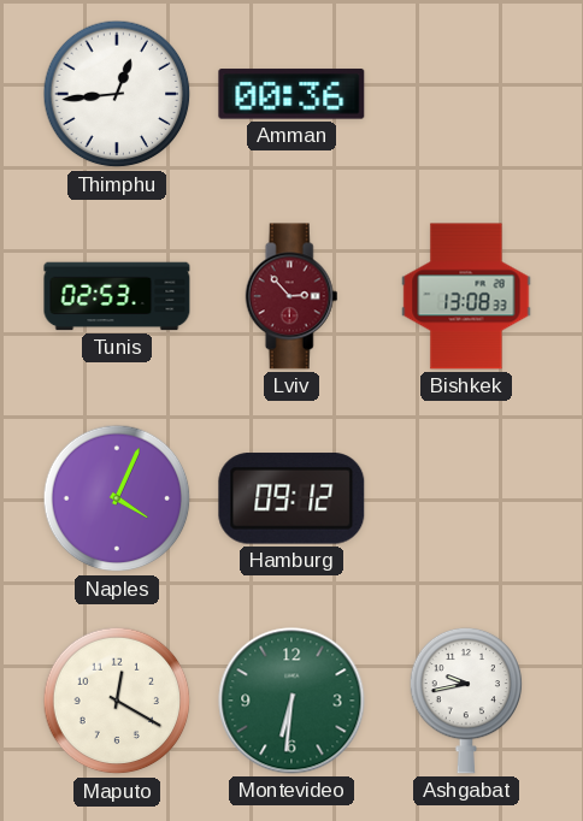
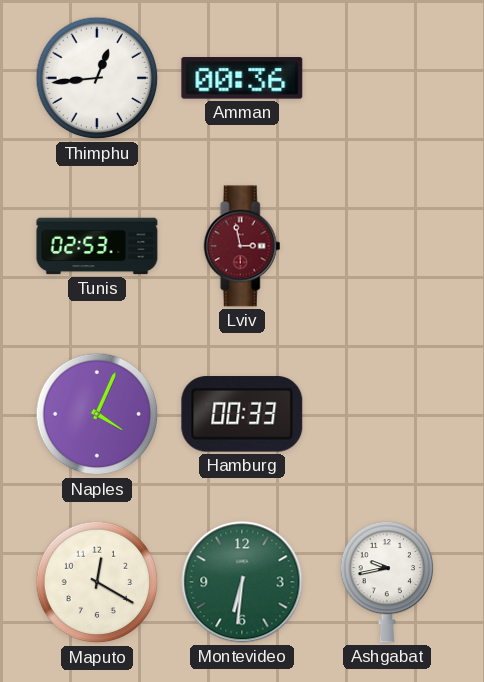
Lviv: 2:53 -> 2:58
Bishkek: 13:08 -> none
Hamburg: 09:12 -> 00:33
